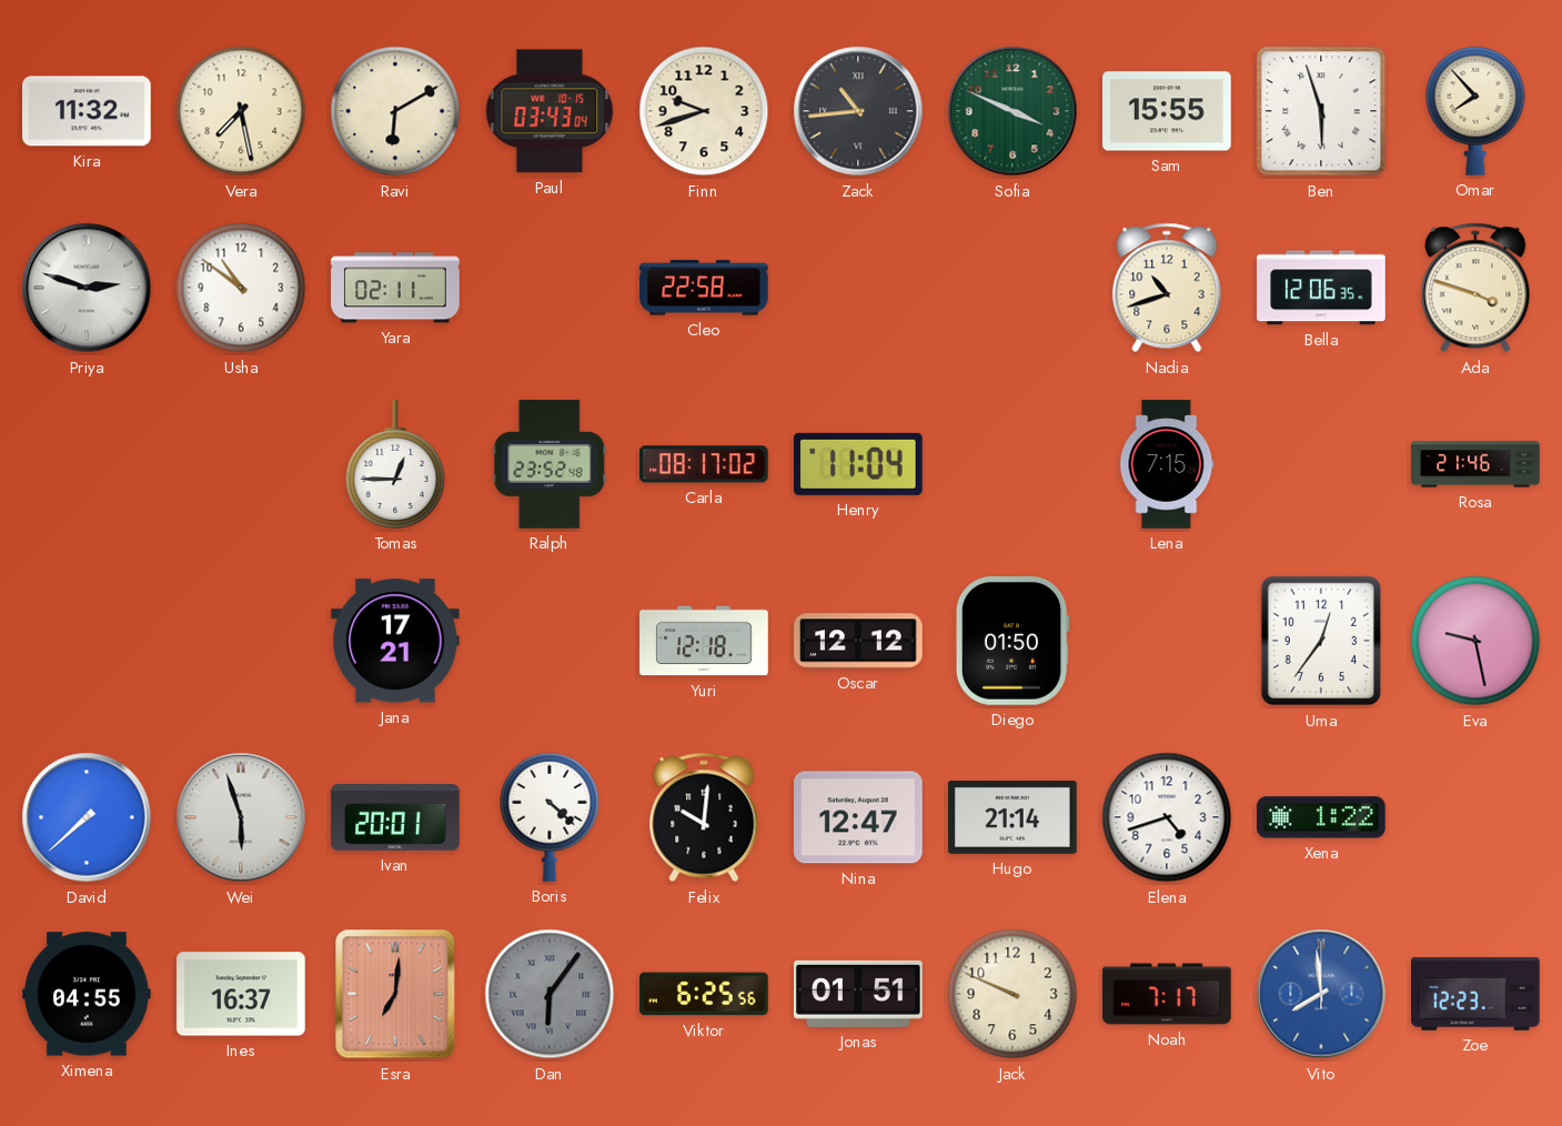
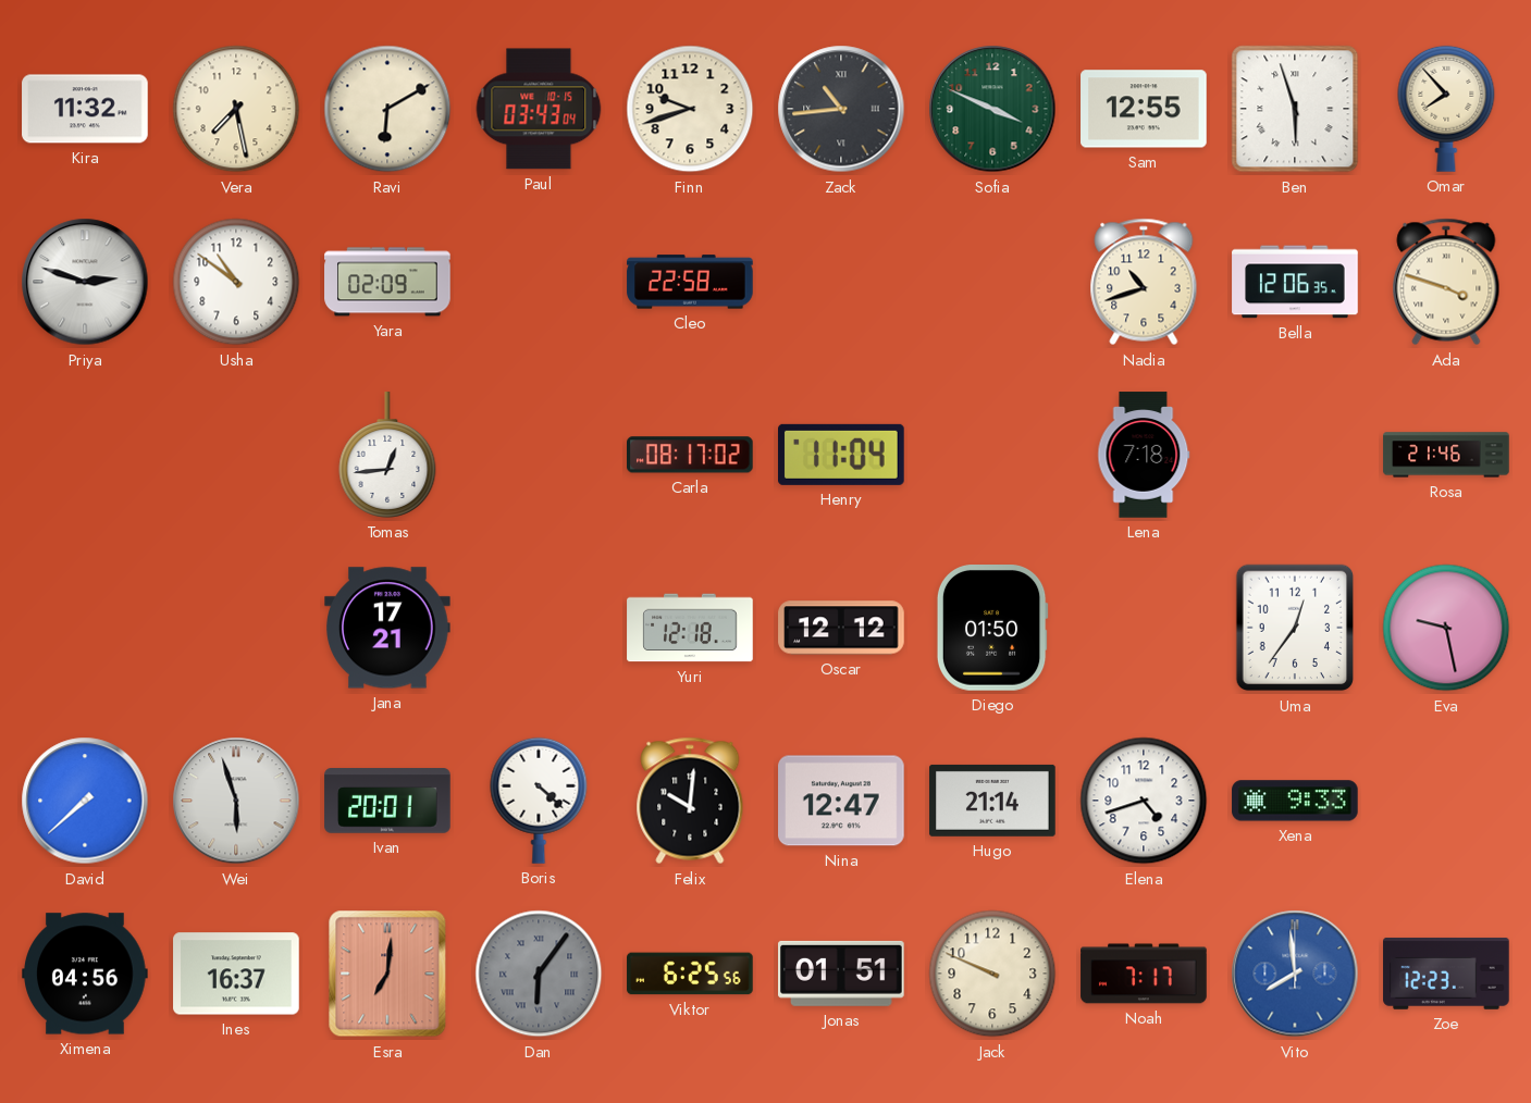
Sam: 15:55 -> 12:55
Yara: 02:11 -> 02:09
Tomas: 12:45 -> 12:44
Ralph: 23:52 -> none
Lena: 7:15 -> 7:18
Xena: 1:22 -> 9:33
Ximena: 04:55 -> 04:56
